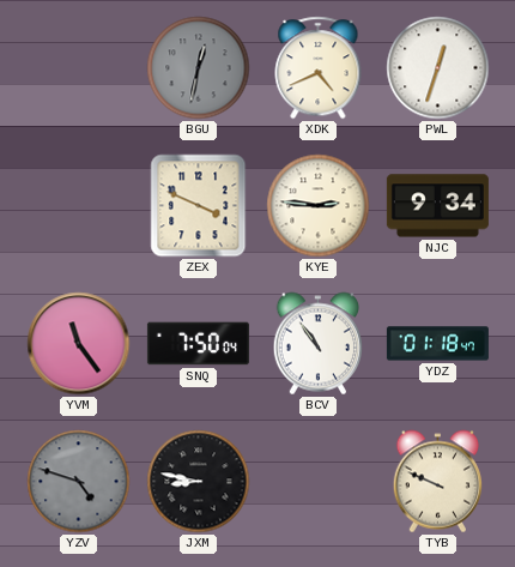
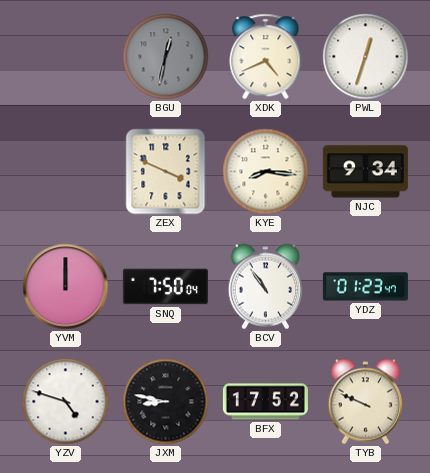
KYE: 2:46 -> 8:16
YVM: 11:24 -> 12:00
YDZ: 01:18 -> 01:23
YZV dial: grey -> white
BFX: none -> 17:52
